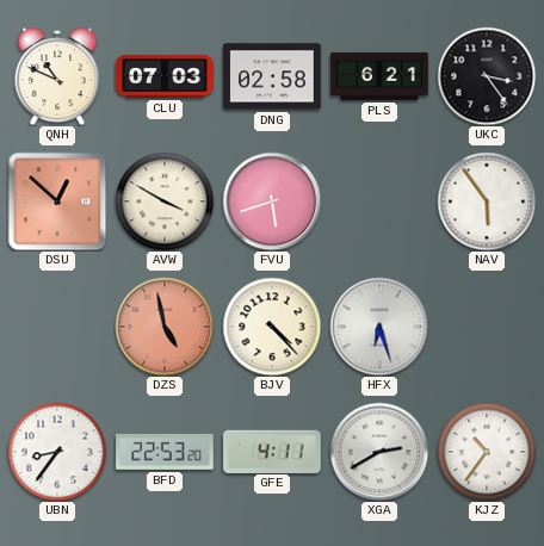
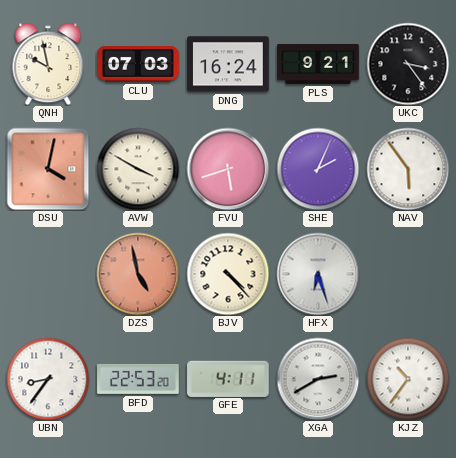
QNH: 10:49 -> 9:58
DNG: 02:58 -> 16:24
PLS: 6:21 -> 9:21
DSU: 12:52 -> 4:02
SHE: none -> 2:04
